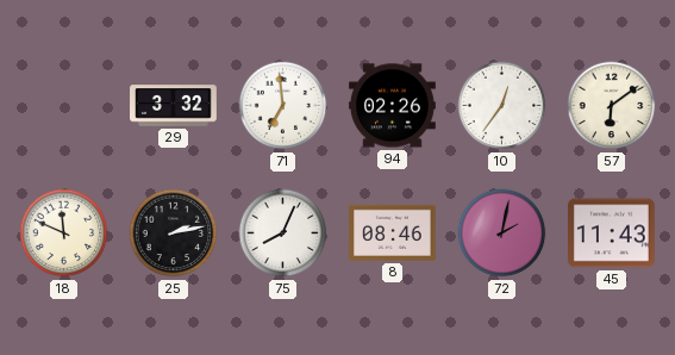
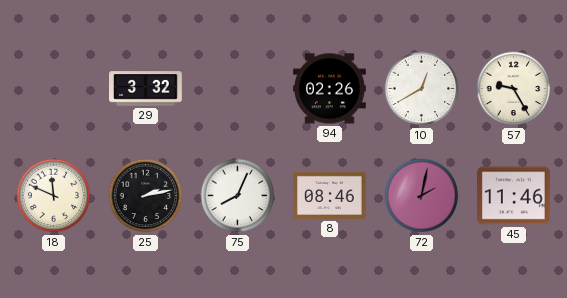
71: 6:59 -> none
10: 12:36 -> 12:40
57: 6:09 -> 9:25
45: 11:43 -> 11:46
